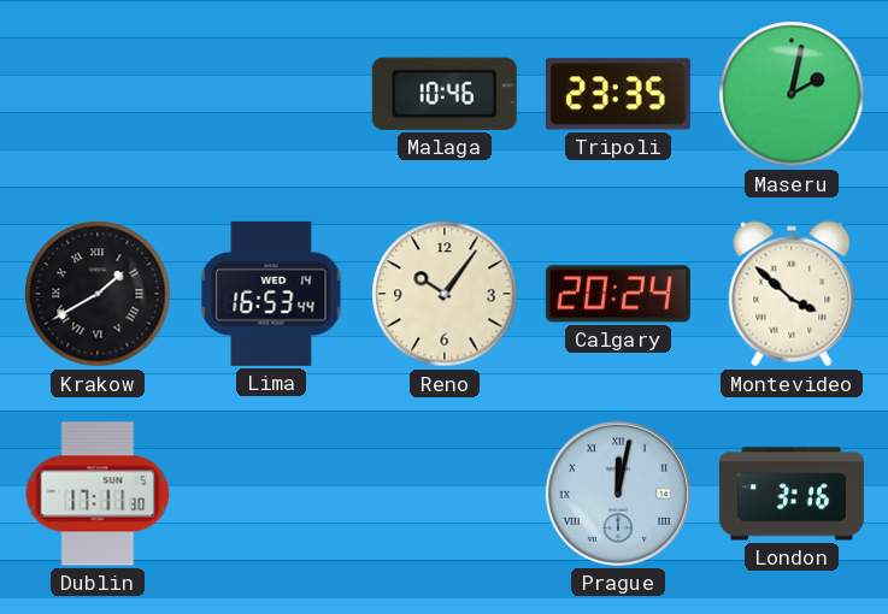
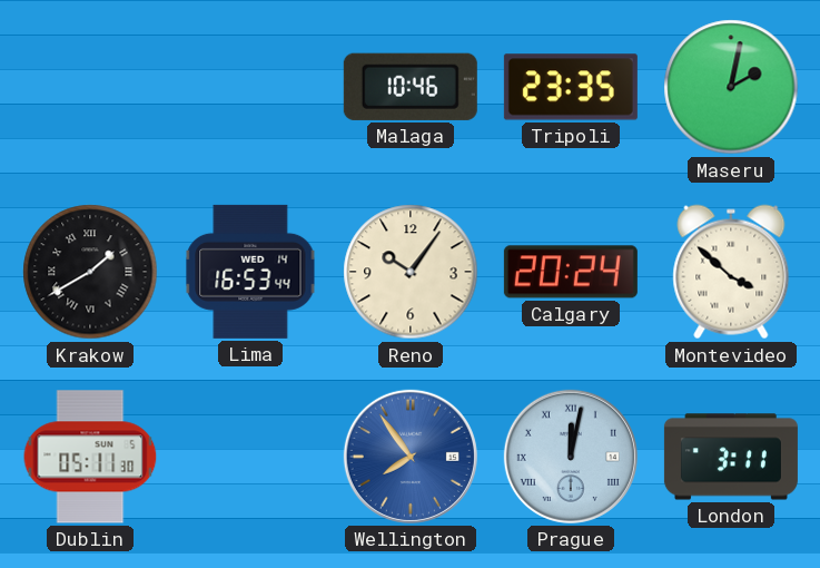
Dublin: 17:11 -> 05:11
Wellington: none -> 7:54
London: 3:16 -> 3:11
